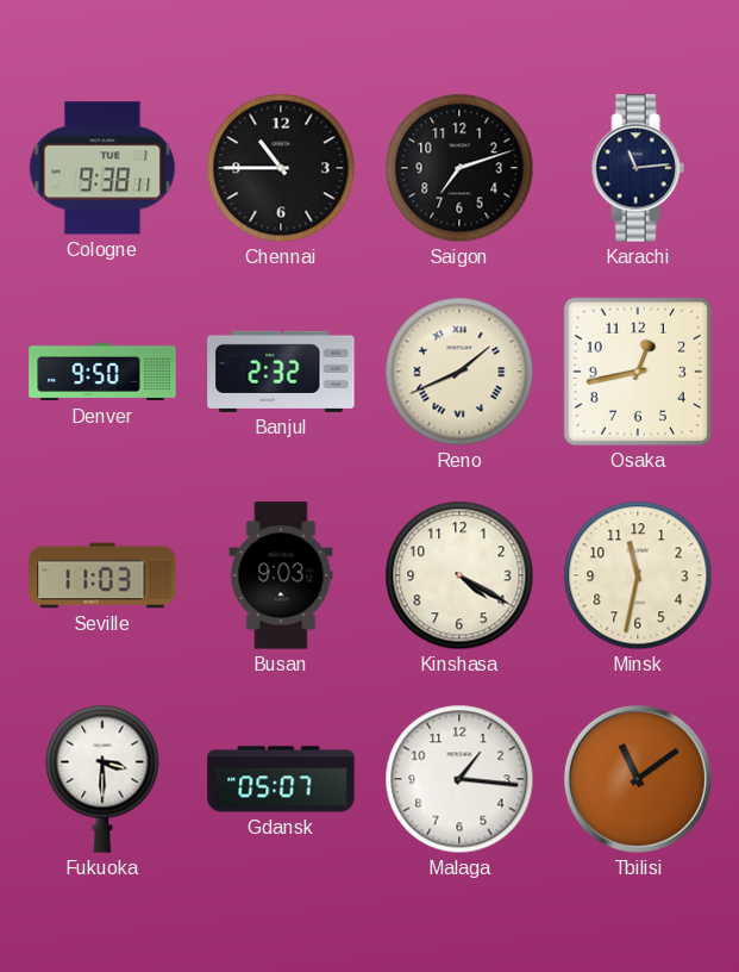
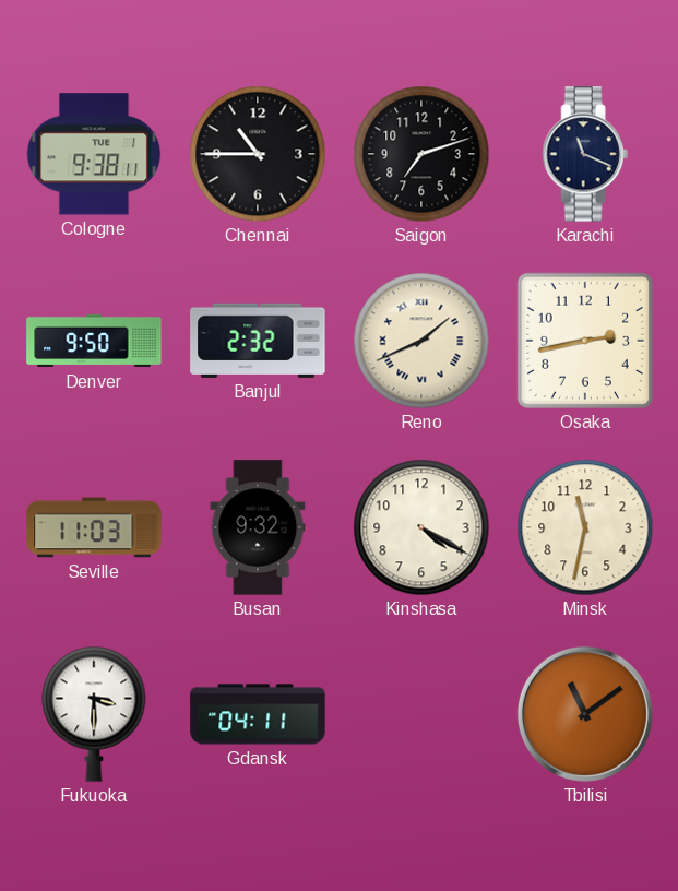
Karachi: 11:14 -> 11:19
Osaka: 12:43 -> 2:43
Busan: 9:03 -> 9:32
Gdansk: 05:07 -> 04:11
Malaga: 1:16 -> none
